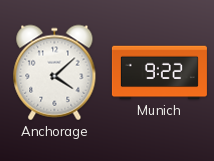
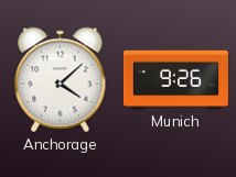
Munich: 9:22 -> 9:26
